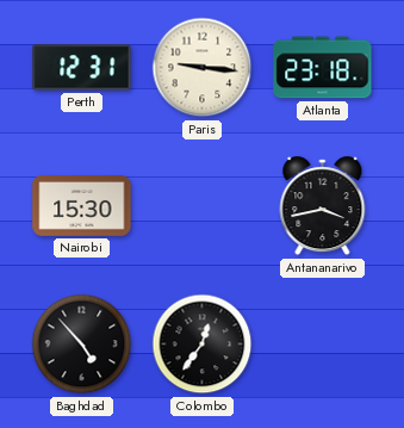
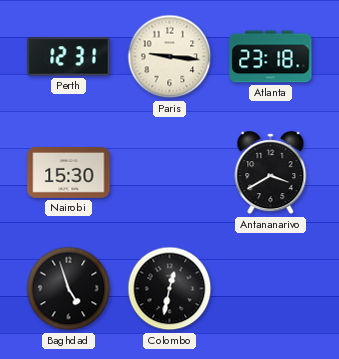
Antananarivo: 3:43 -> 3:40
Baghdad: 4:53 -> 4:57
Colombo: 12:36 -> 12:32
